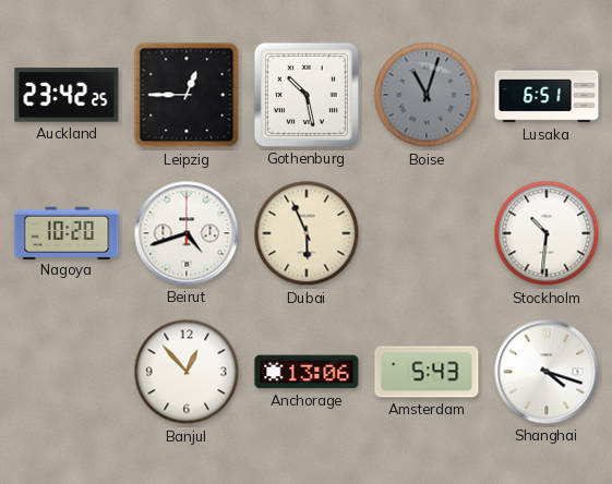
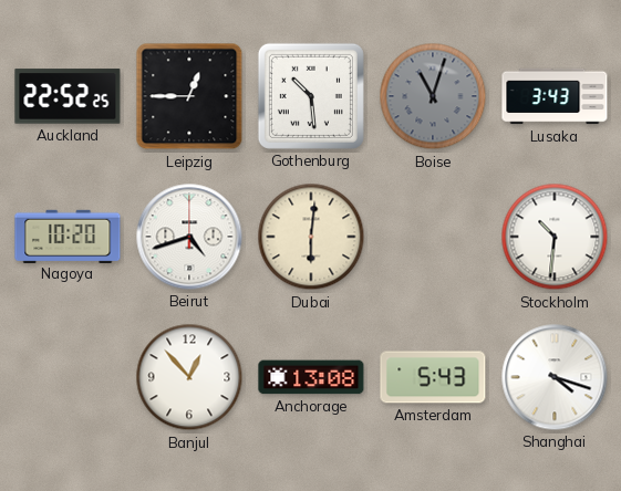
Auckland: 23:42 -> 22:52
Gothenburg: 10:28 -> 10:29
Lusaka: 6:51 -> 3:43
Dubai: 5:56 -> 6:01
Anchorage: 13:06 -> 13:08
